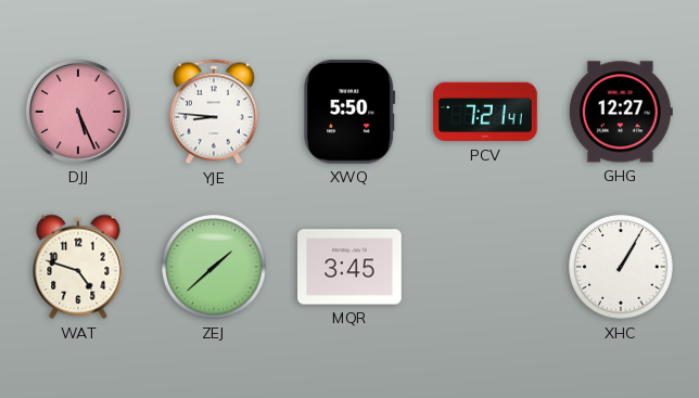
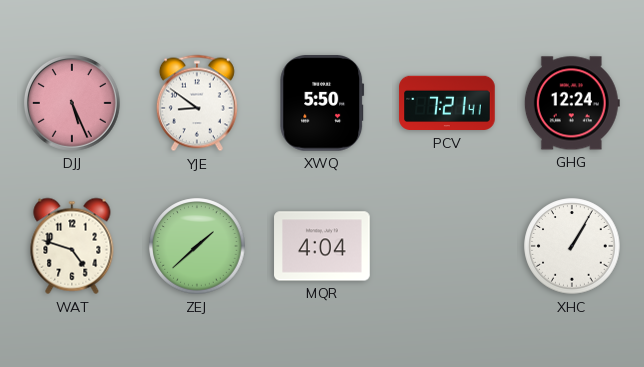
YJE: 8:46 -> 8:51
GHG: 12:27 -> 12:24
MQR: 3:45 -> 4:04
